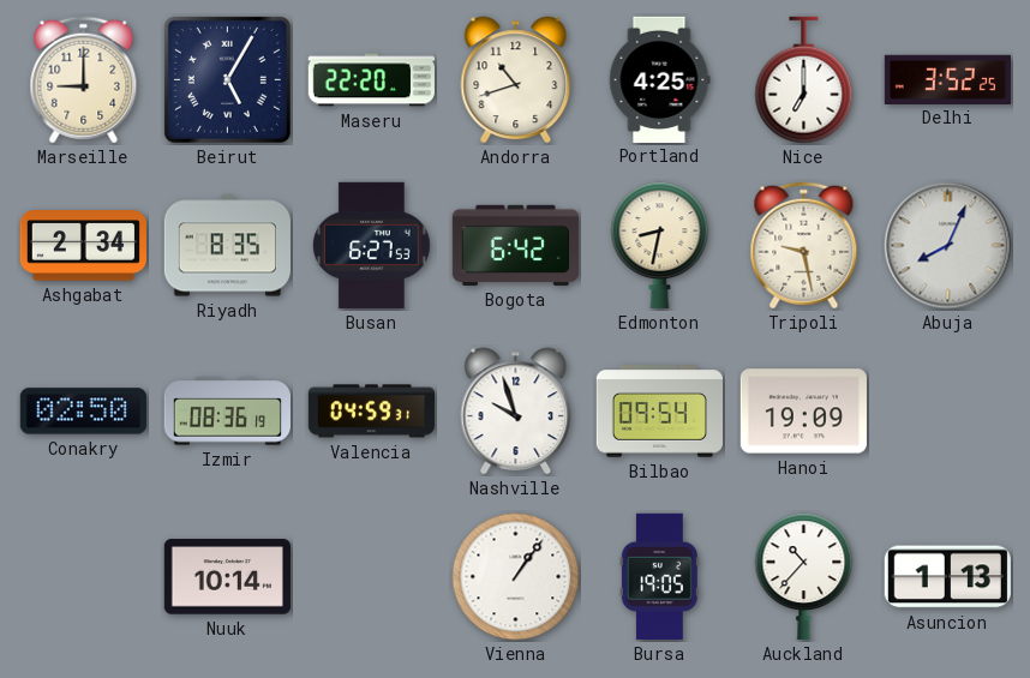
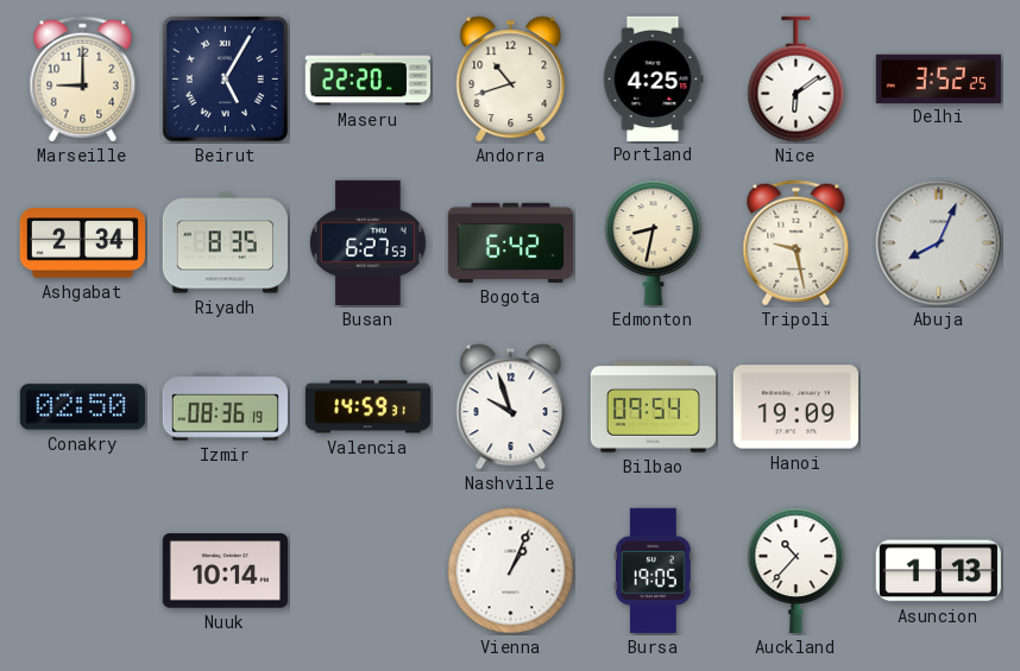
Nice: 7:00 -> 6:09
Valencia: 04:59 -> 14:59
Vienna: 1:06 -> 1:04
